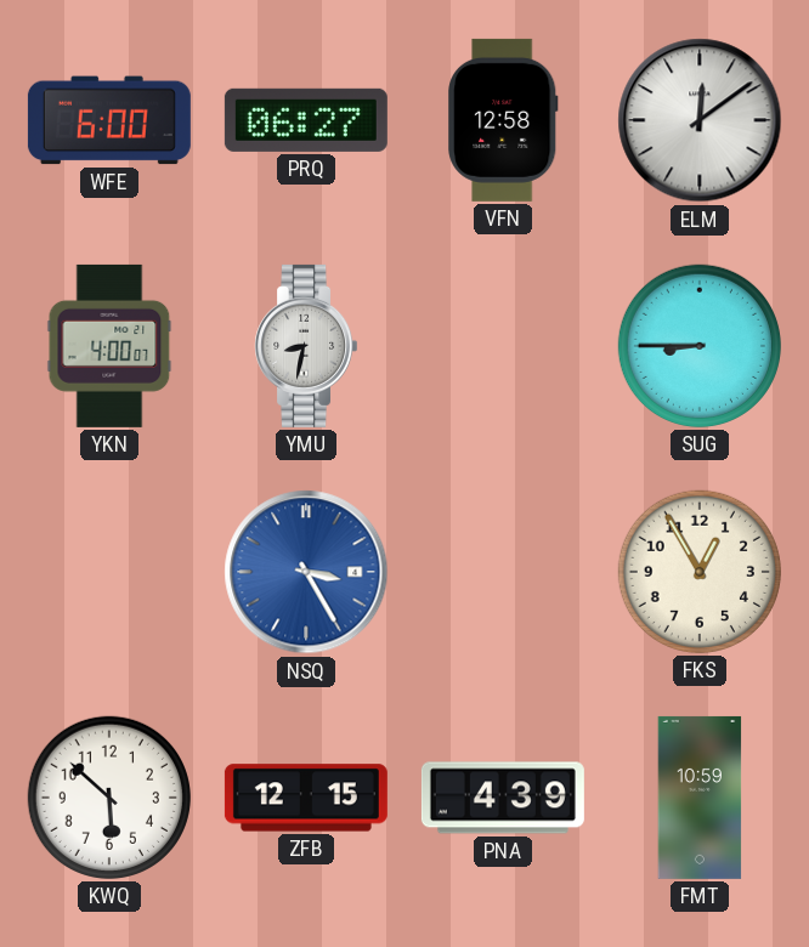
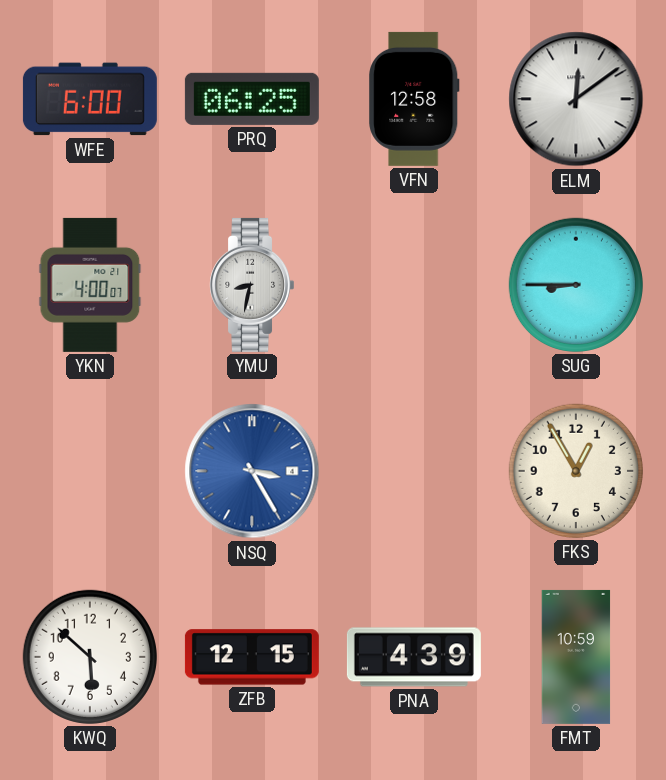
PRQ: 06:27 -> 06:25
